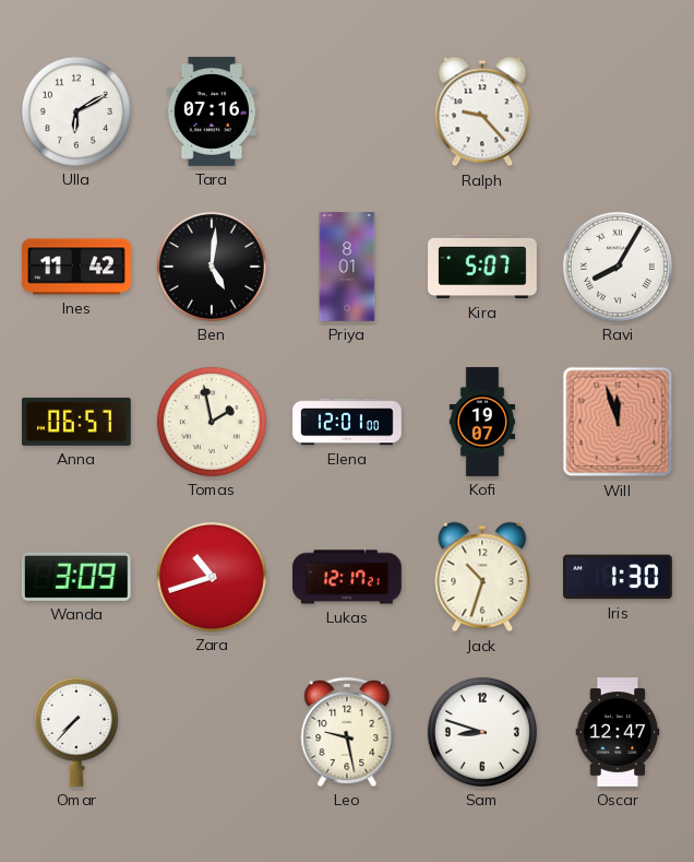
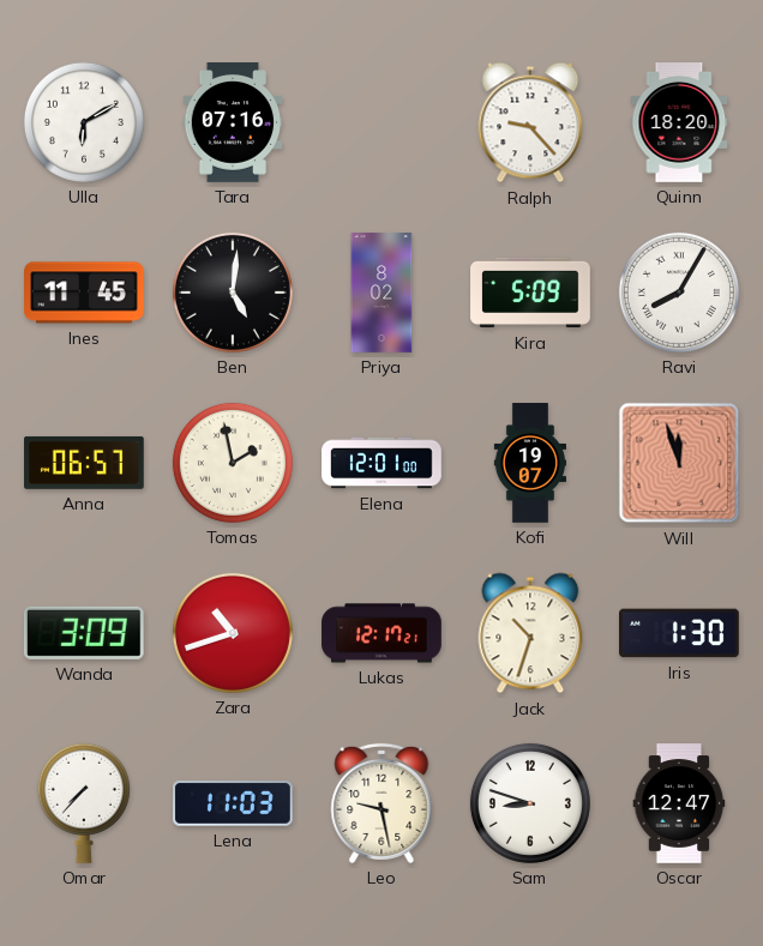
Quinn: none -> 18:20
Ines: 11:42 -> 11:45
Priya: 8:01 -> 8:02
Kira: 5:07 -> 5:09
Lena: none -> 11:03
